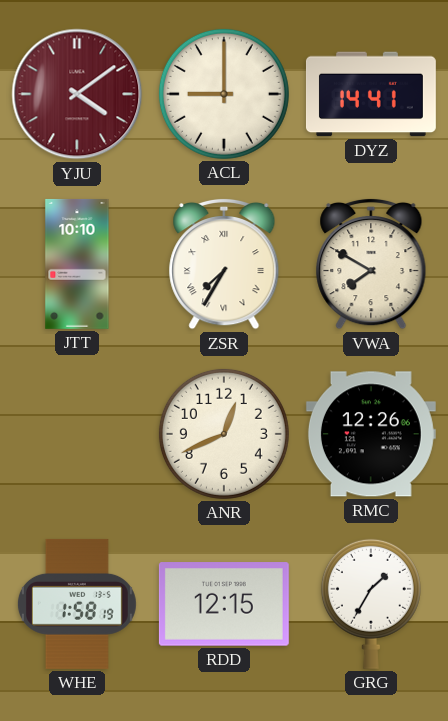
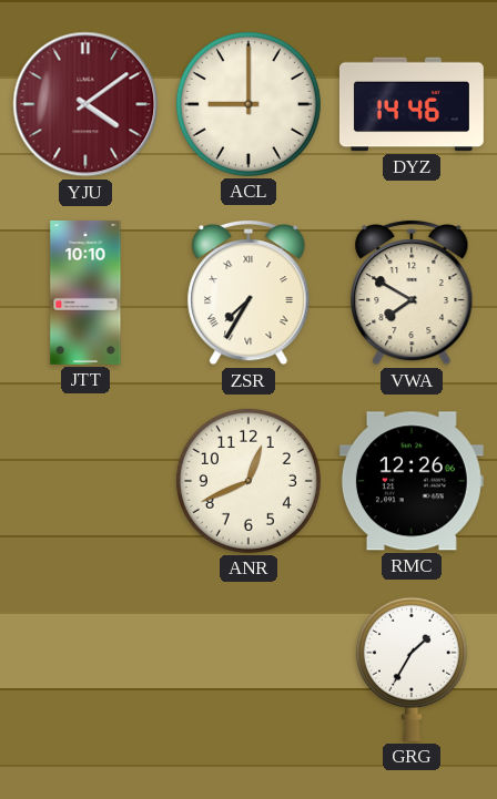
DYZ: 14:41 -> 14:46
WHE: 1:58 -> none
RDD: 12:15 -> none
